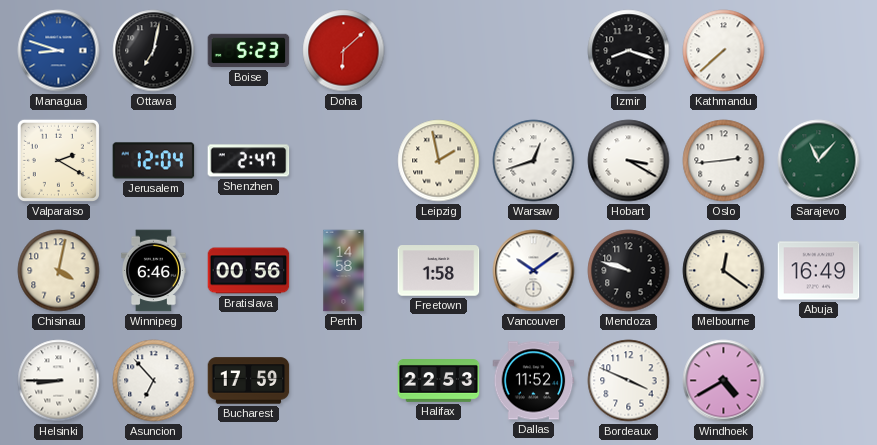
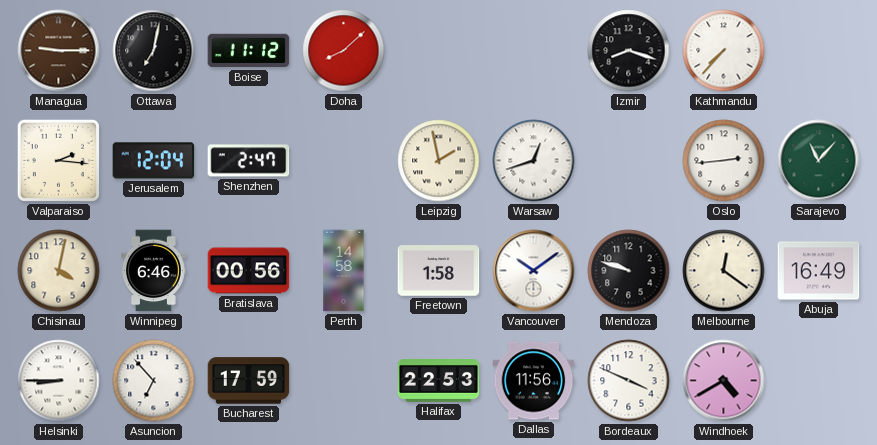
Managua: 8:48 -> 9:15
Managua dial: blue -> brown
Boise: 5:23 -> 11:12
Doha: 6:08 -> 8:08
Kathmandu: 7:38 -> 7:37
Valparaiso: 2:20 -> 2:16
Hobart: 3:20 -> none
Dallas: 11:52 -> 11:56
